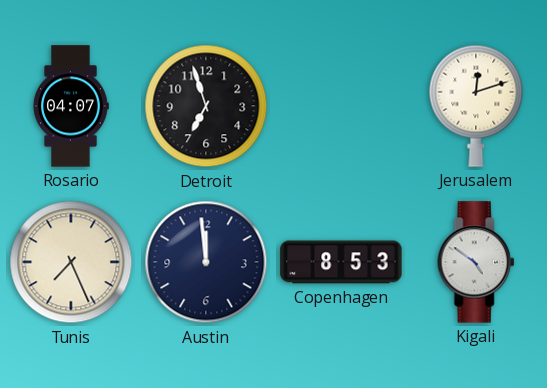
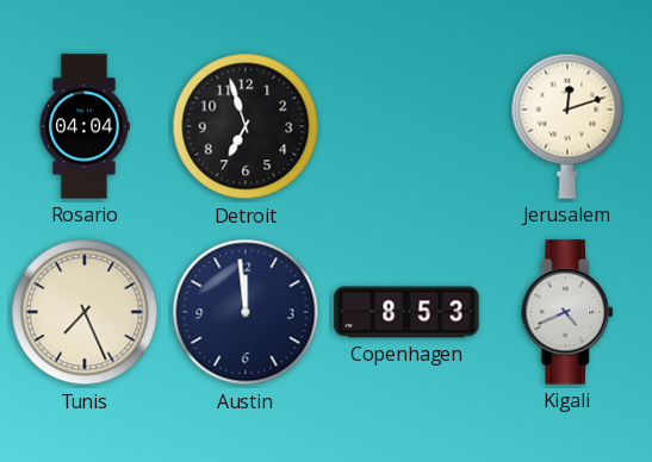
Rosario: 04:07 -> 04:04
Kigali: 4:51 -> 4:41
